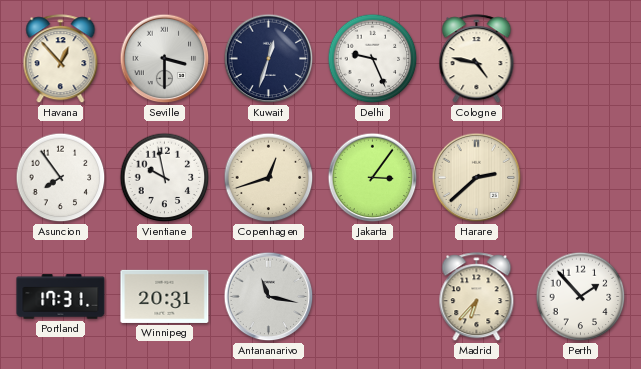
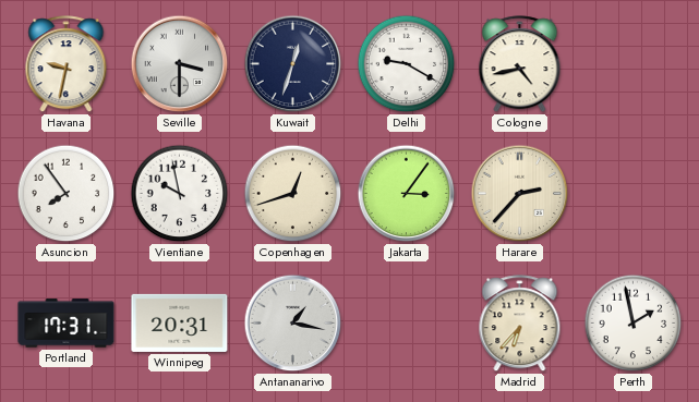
Havana: 12:53 -> 9:32
Delhi: 9:26 -> 9:20
Cologne: 4:47 -> 4:43
Harare: 2:38 -> 2:37
Antananarivo: 11:17 -> 1:17
Perth: 1:53 -> 1:58
